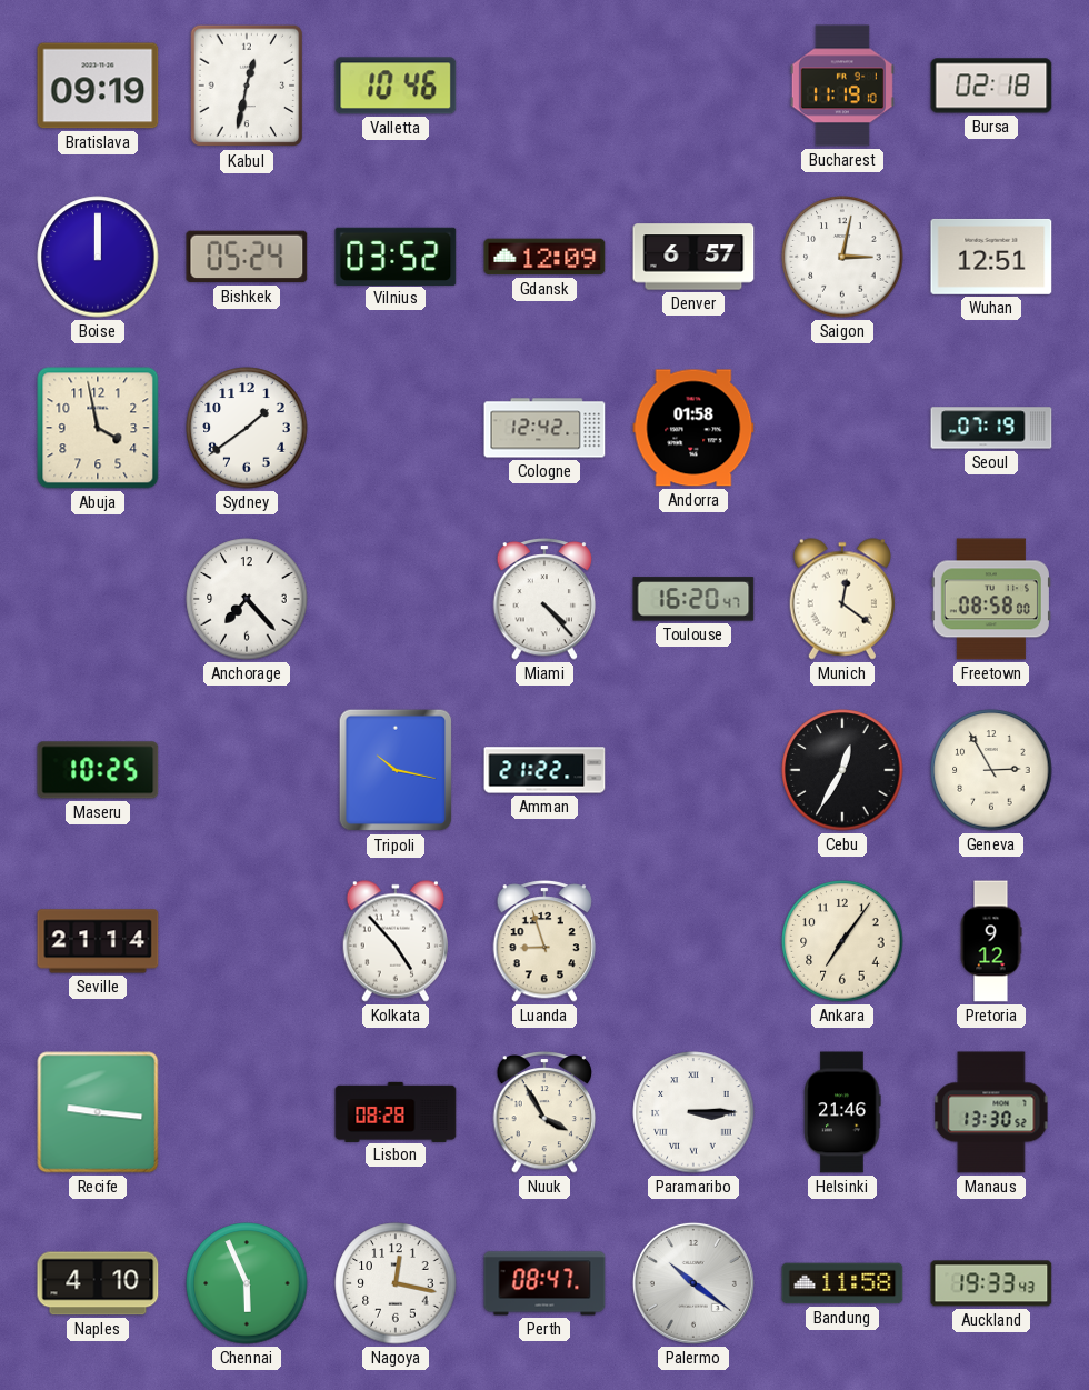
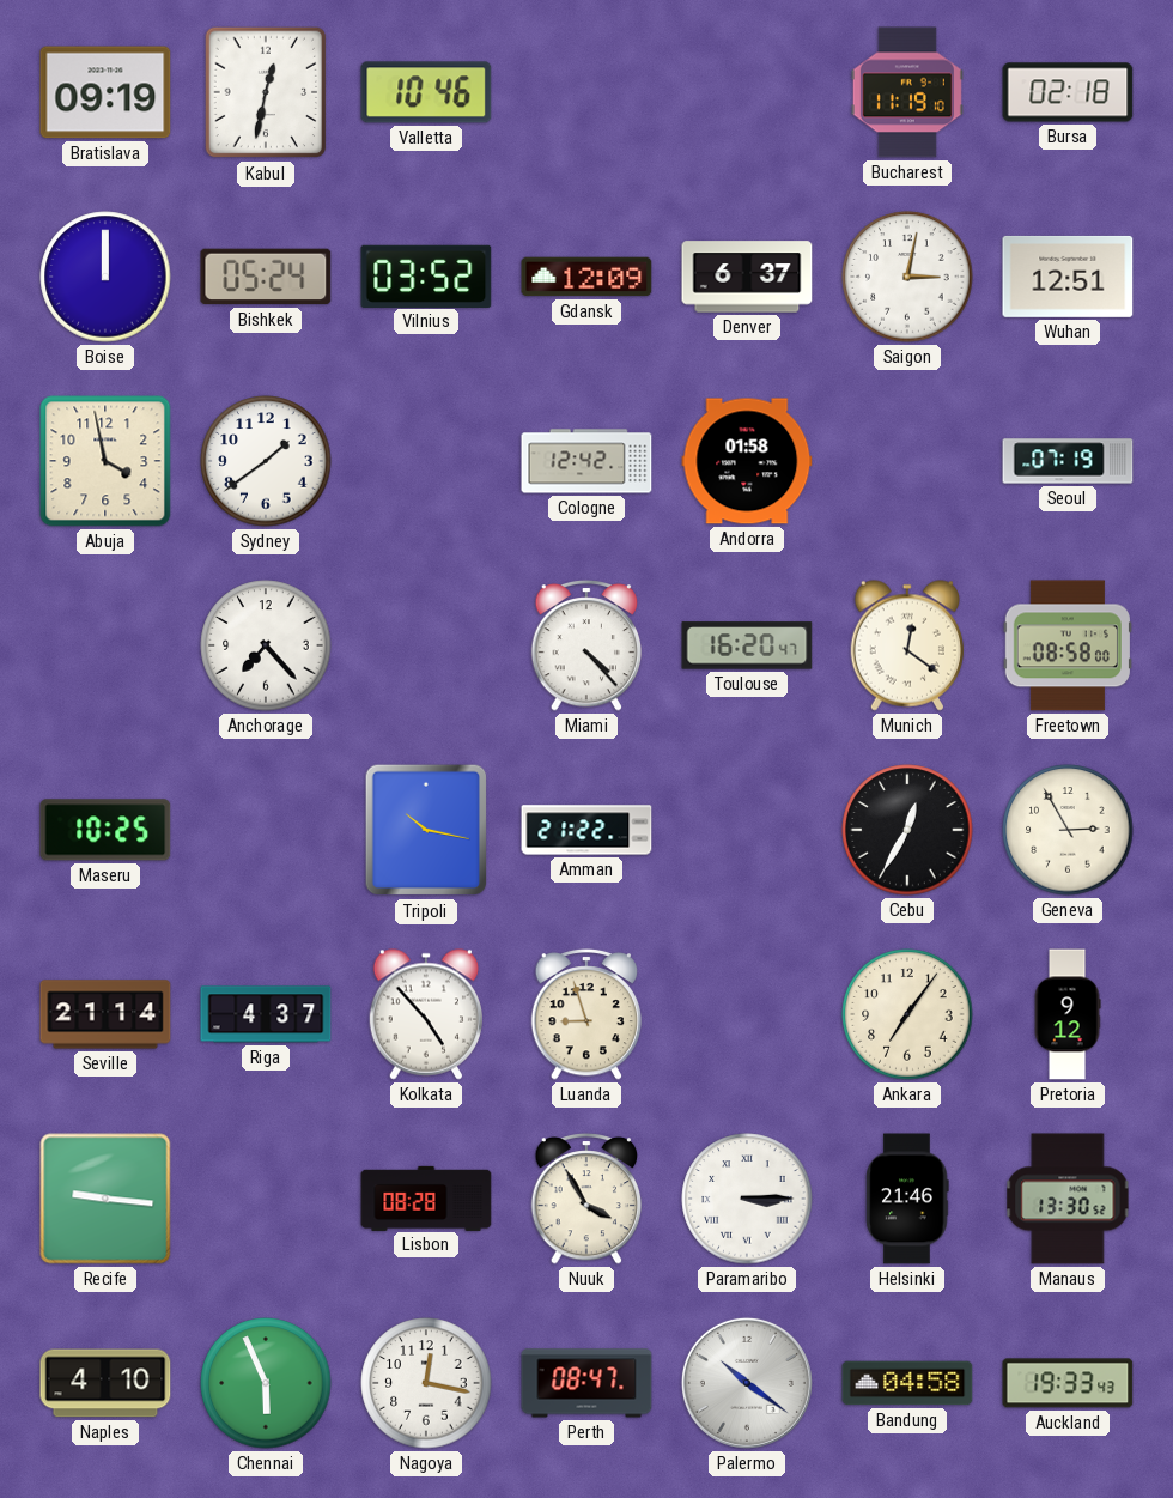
Denver: 6:57 -> 6:37
Riga: none -> 4:37
Bandung: 11:58 -> 04:58
